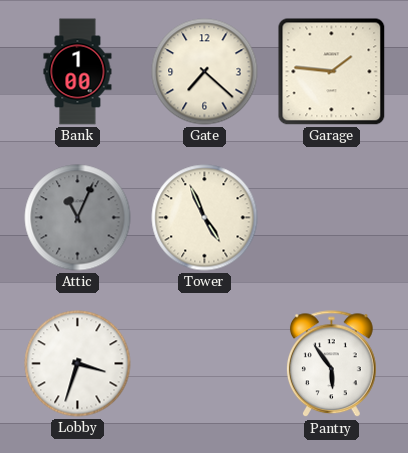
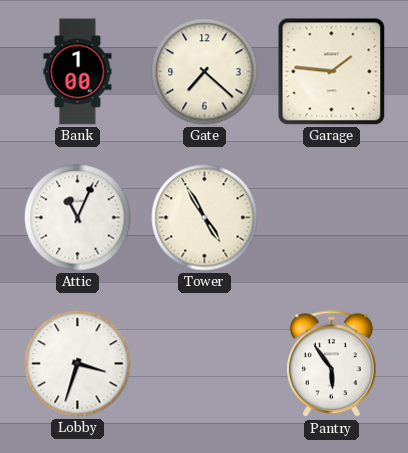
Attic dial: grey -> white
Tower: 4:56 -> 4:55
